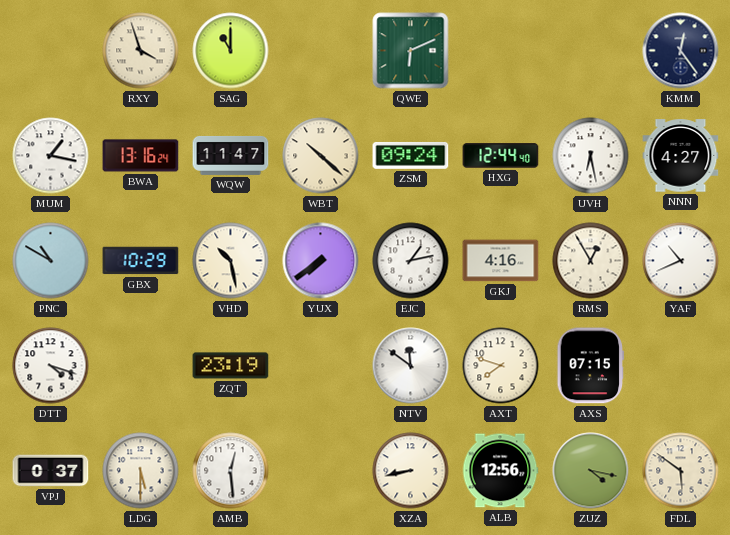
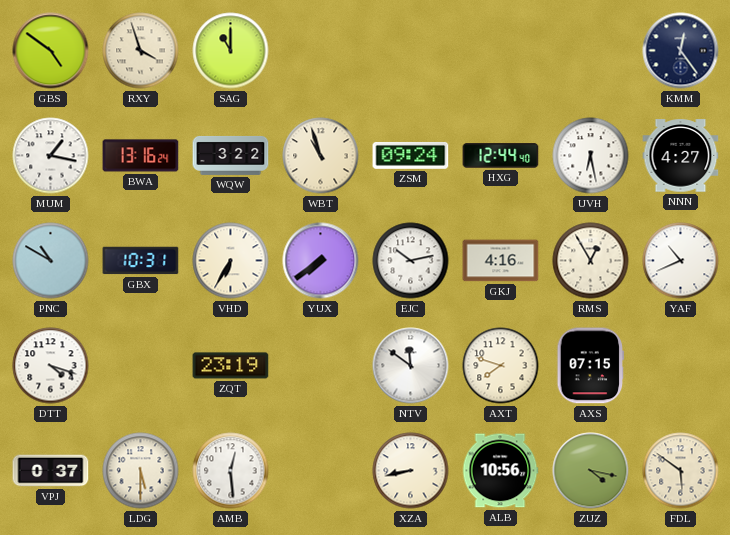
GBS: none -> 4:51
QWE: 6:11 -> none
WQW: 11:47 -> 3:22
WBT: 10:22 -> 10:57
GBX: 10:29 -> 10:31
VHD: 10:28 -> 6:35
EJC: 1:13 -> 10:13
ALB: 12:56 -> 10:56
